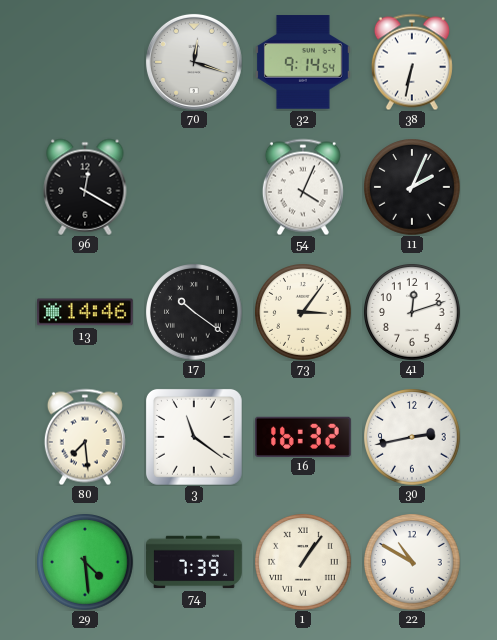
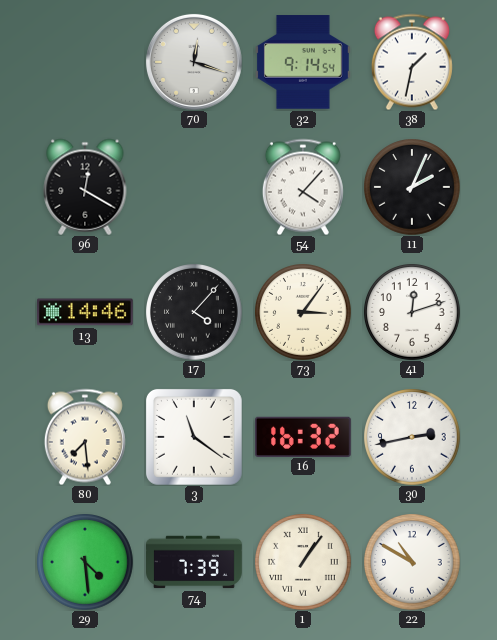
38: 6:32 -> 1:32
54: 4:04 -> 4:07
17: 10:21 -> 4:07
